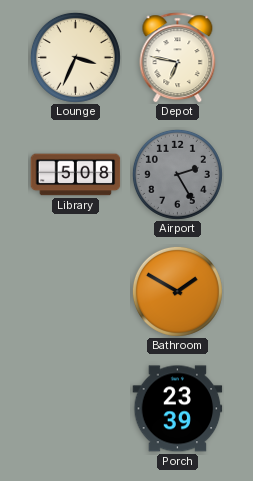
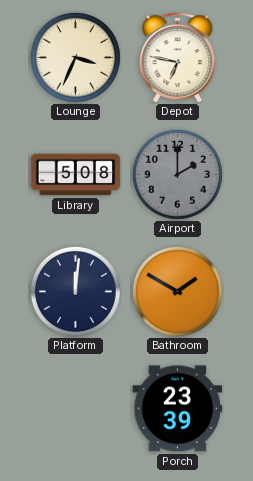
Airport: 2:25 -> 2:00
Platform: none -> 12:01
